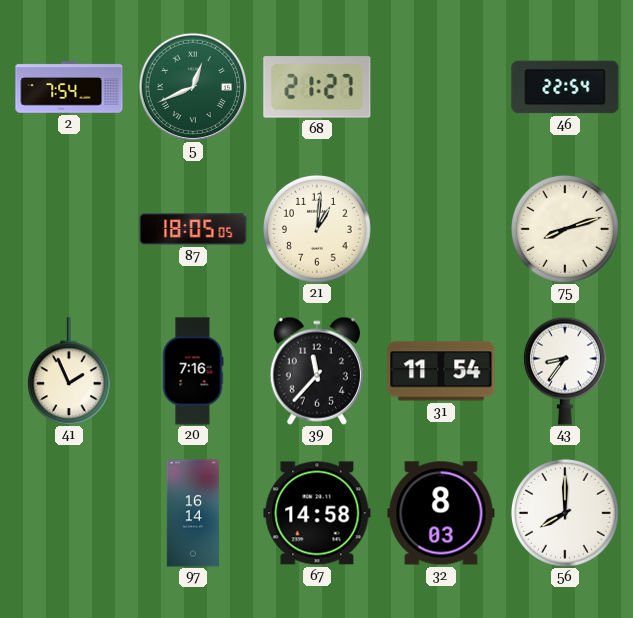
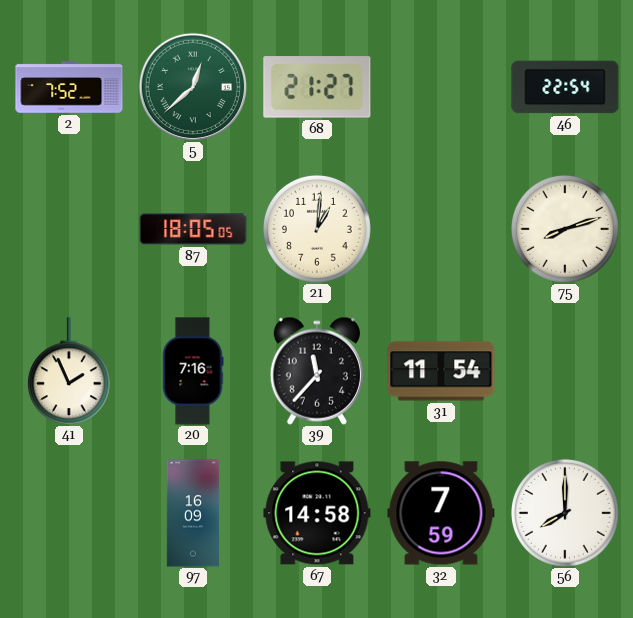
2: 7:54 -> 7:52
5: 12:41 -> 12:38
43: 8:36 -> none
97: 16:14 -> 16:09
32: 8:03 -> 7:59
